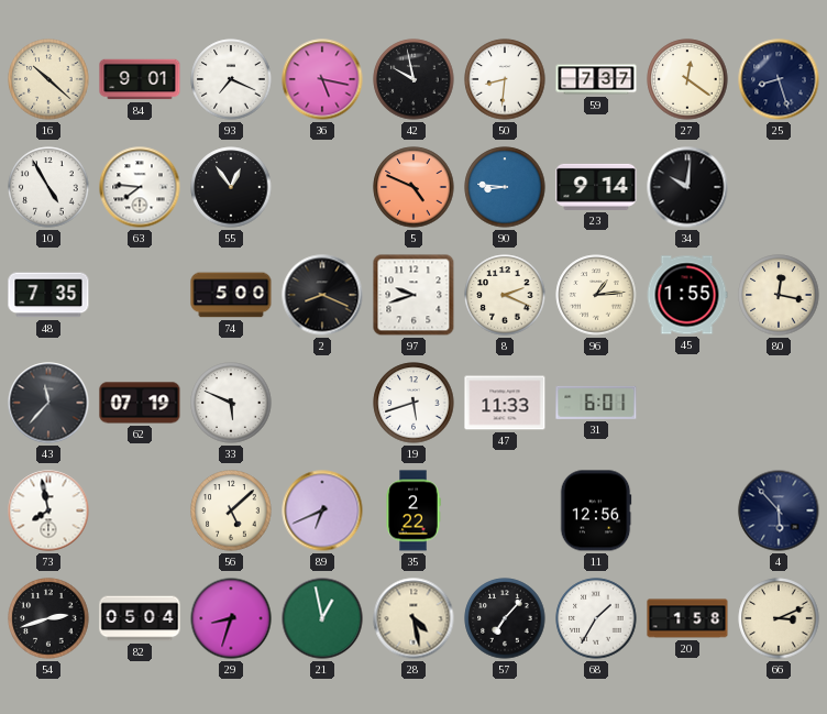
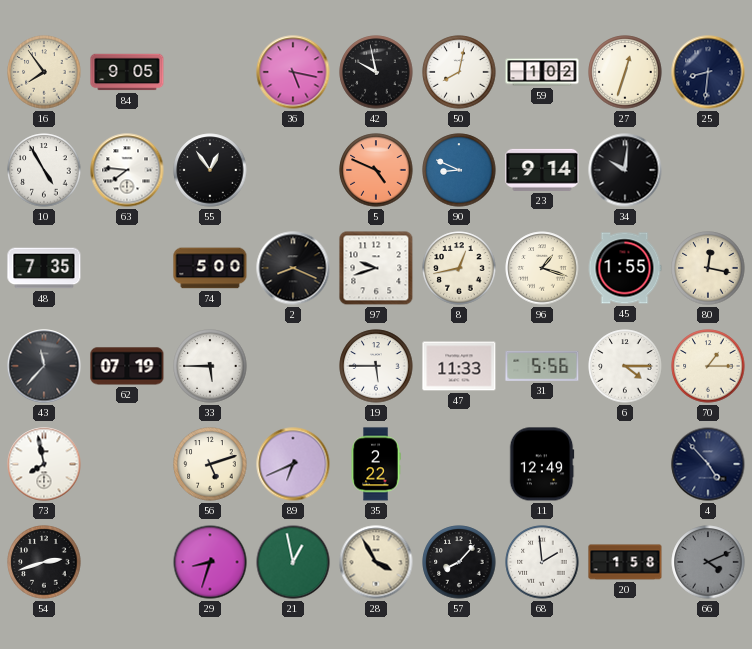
16: 10:22 -> 7:54
84: 9:01 -> 9:05
93: 7:19 -> none
50: 8:31 -> 8:02
59: 7:37 -> 1:02
27: 12:21 -> 12:33
25: 8:27 -> 8:31
90: 8:46 -> 8:49
8: 2:19 -> 12:43
96: 1:14 -> 1:18
33: 5:49 -> 5:45
19: 5:42 -> 5:45
31: 6:01 -> 5:56
6: none -> 4:15
70: none -> 1:15
56: 5:08 -> 5:12
11: 12:56 -> 12:49
4: 5:53 -> 4:53
82: 05:04 -> none
28: 4:28 -> 3:55
57: 7:07 -> 8:07
68: 1:35 -> 1:59
66: 3:11 -> 4:11
66 dial: cream -> grey
